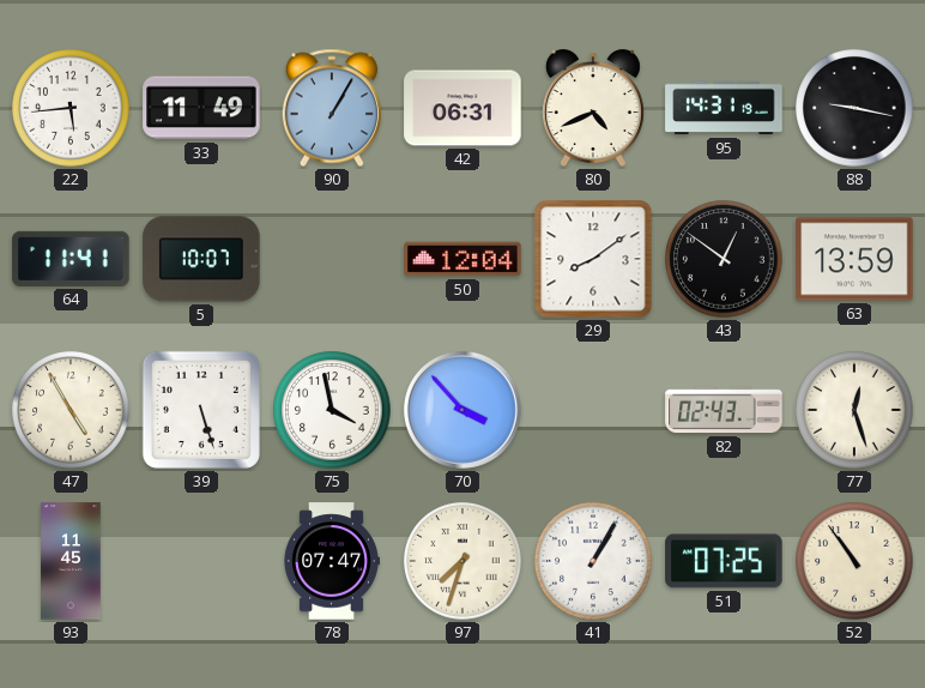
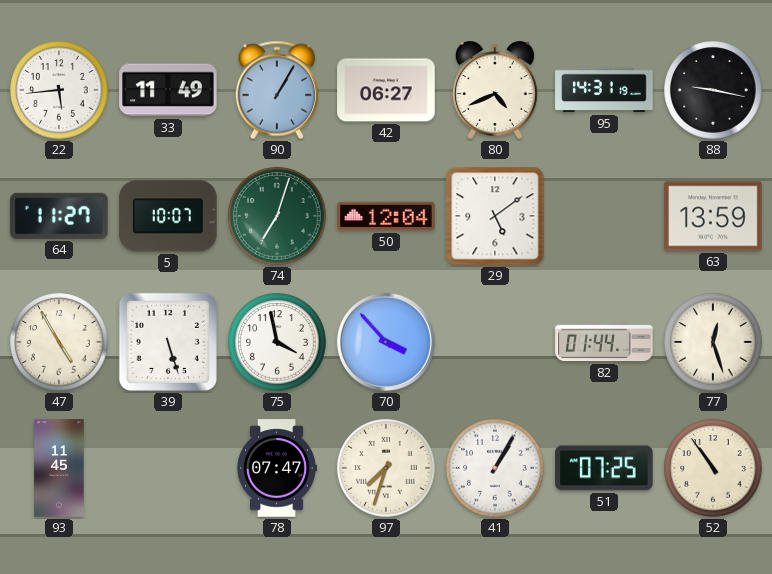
42: 06:31 -> 06:27
64: 11:41 -> 11:27
74: none -> 7:03
29: 8:09 -> 5:09
43: 12:51 -> none
82: 02:43 -> 01:44
